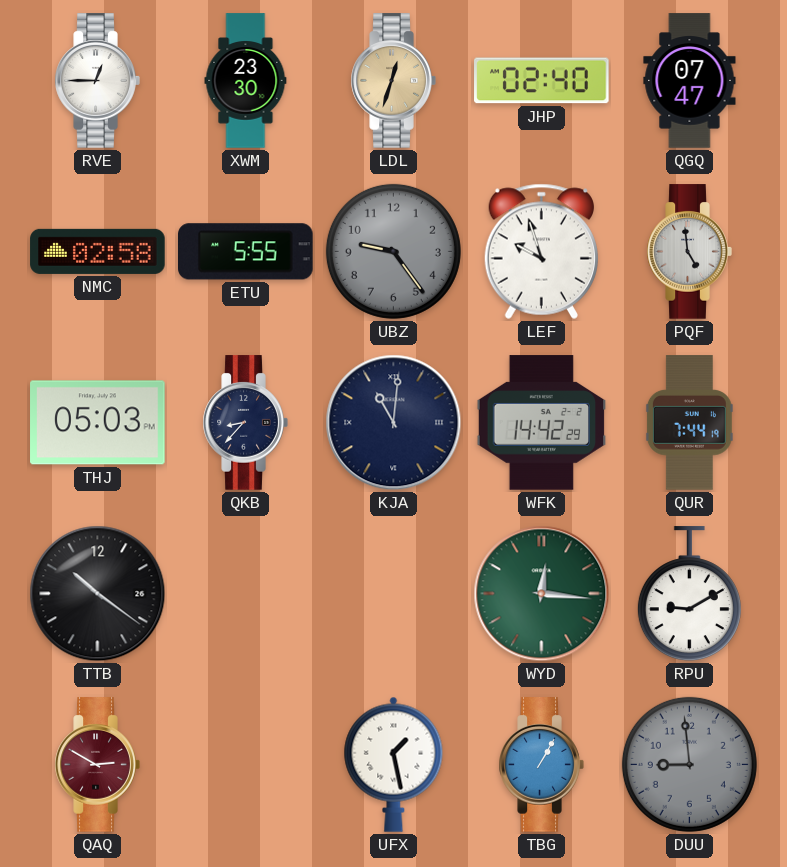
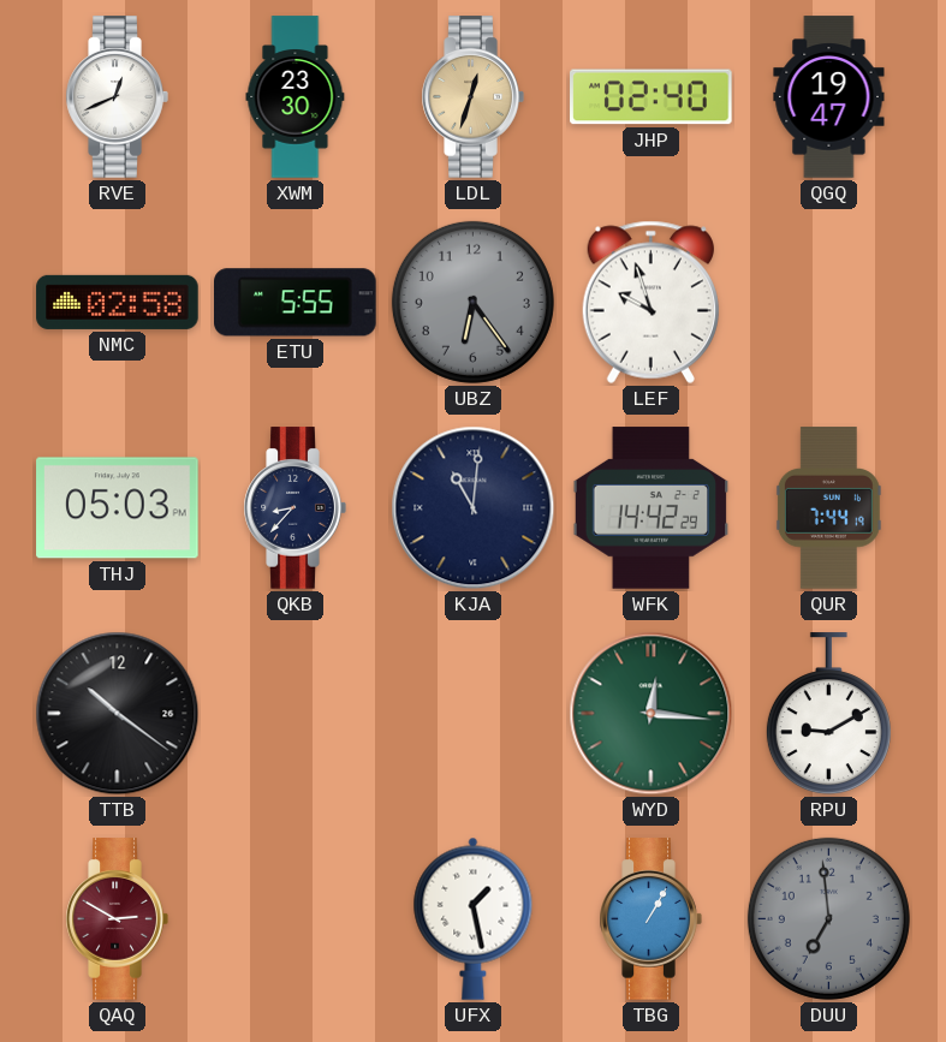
RVE: 12:45 -> 12:41
QGQ: 07:47 -> 19:47
UBZ: 9:24 -> 6:24
PQF: 4:59 -> none
DUU: 8:59 -> 6:59
